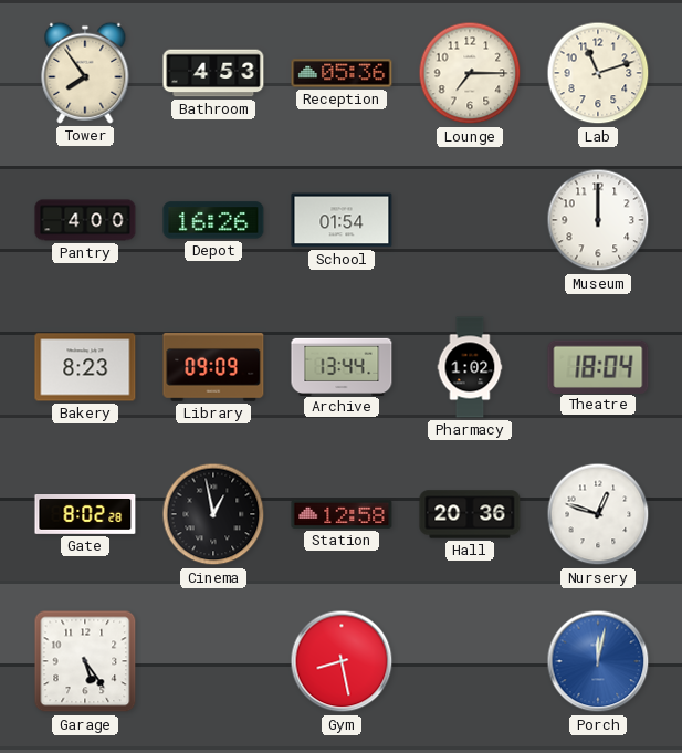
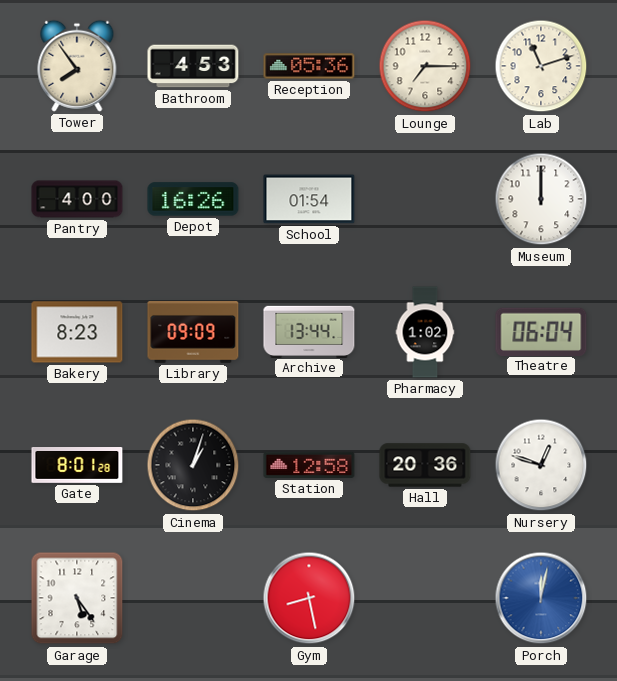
Theatre: 18:04 -> 06:04
Gate: 8:02 -> 8:01
Cinema: 12:58 -> 1:03
